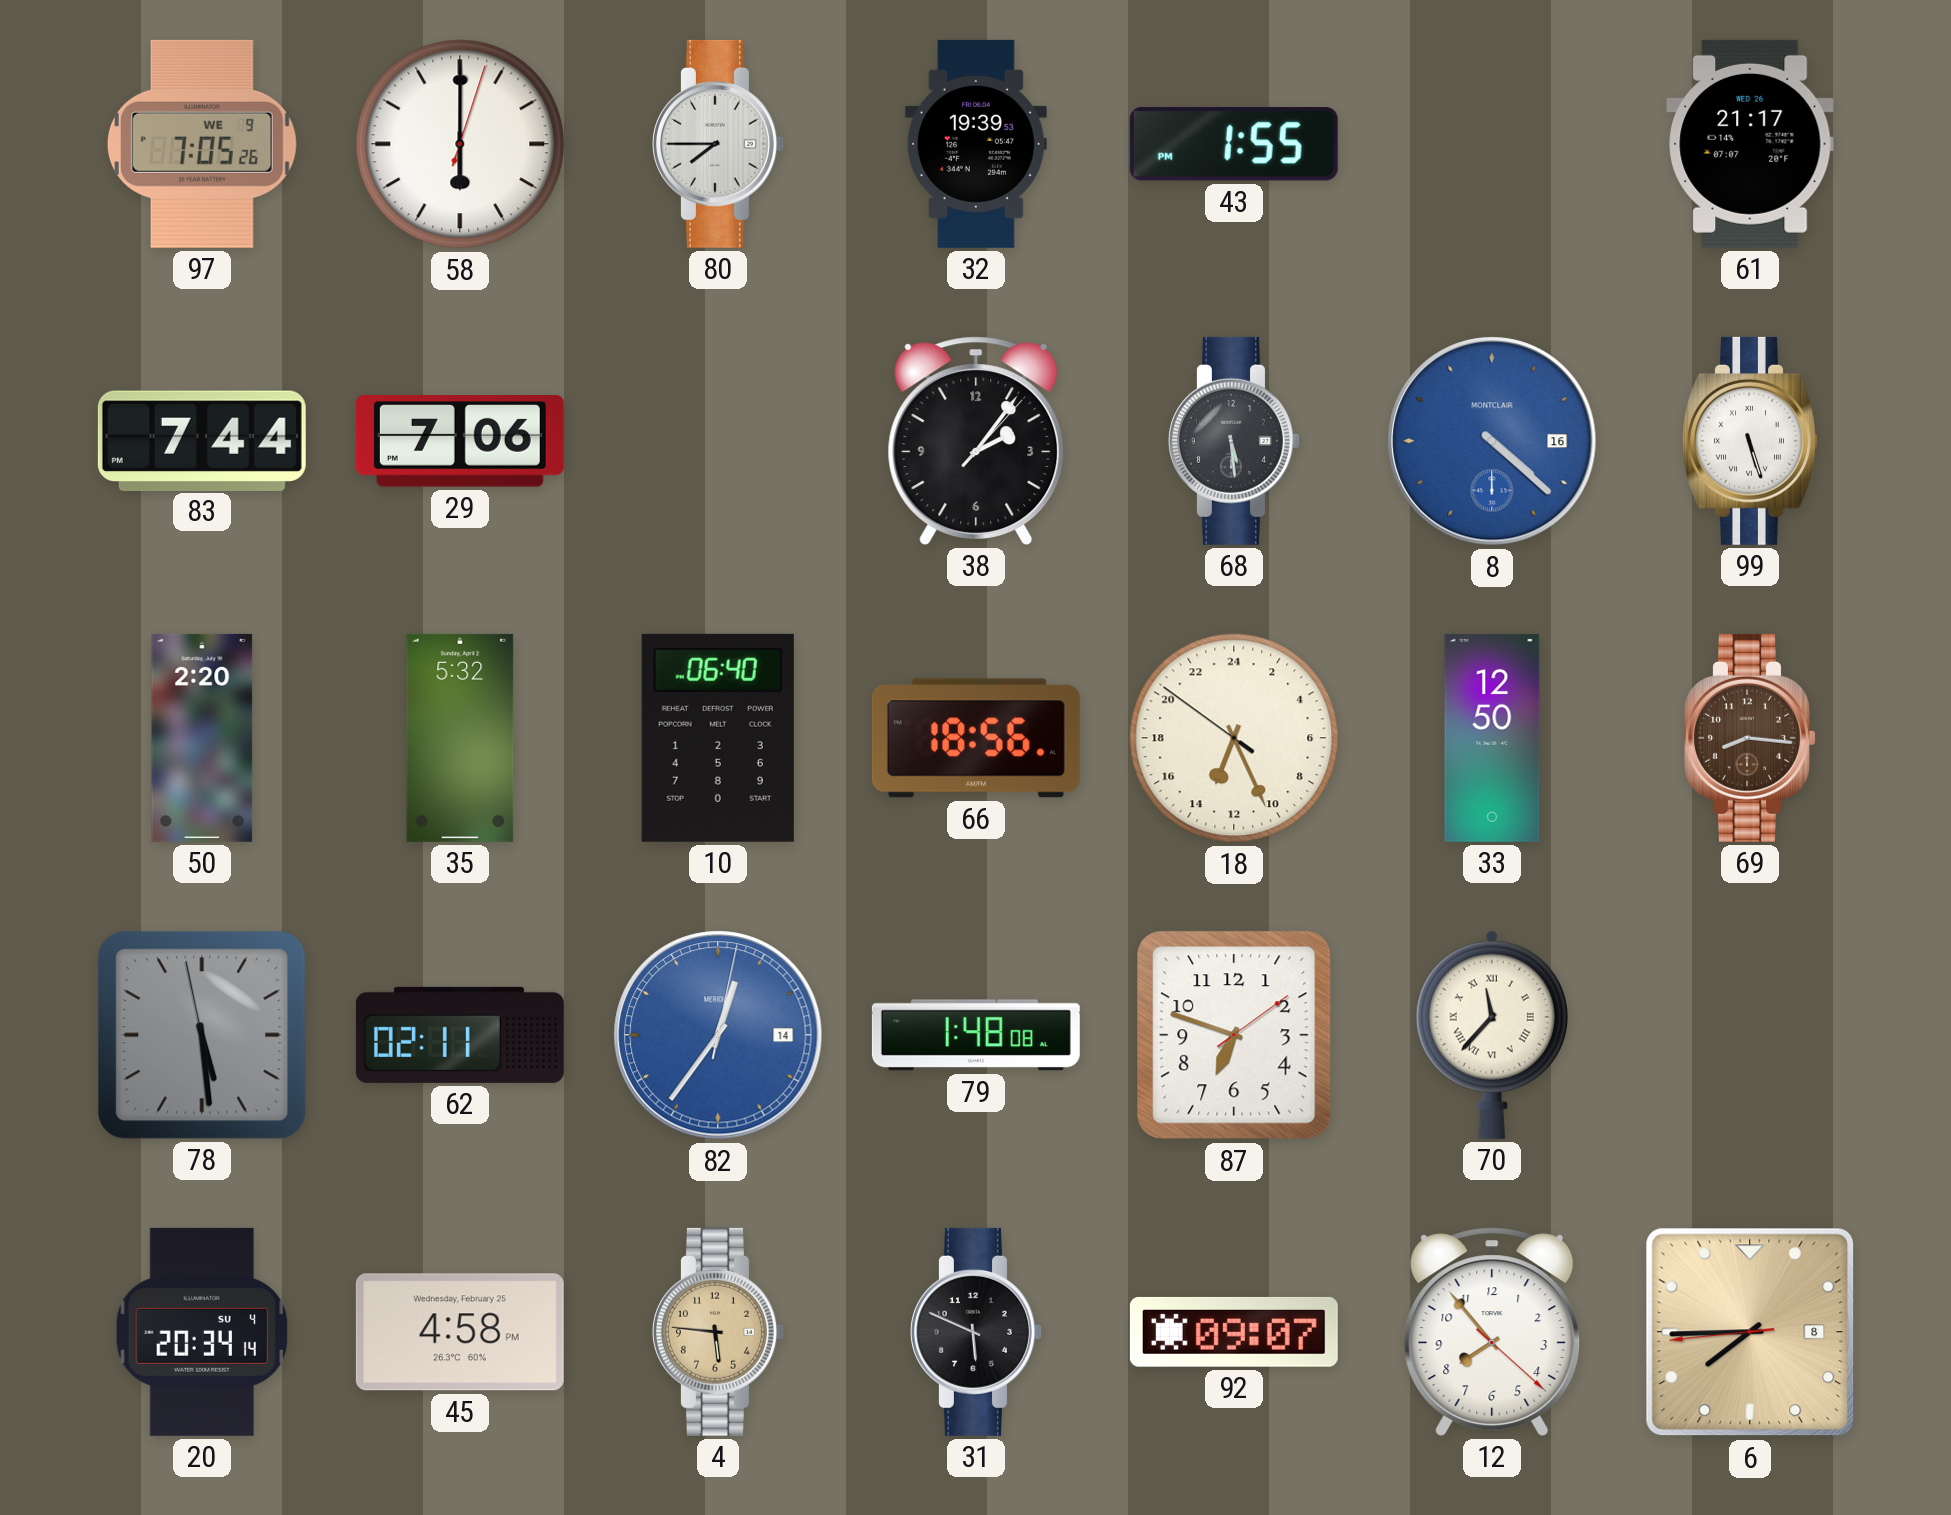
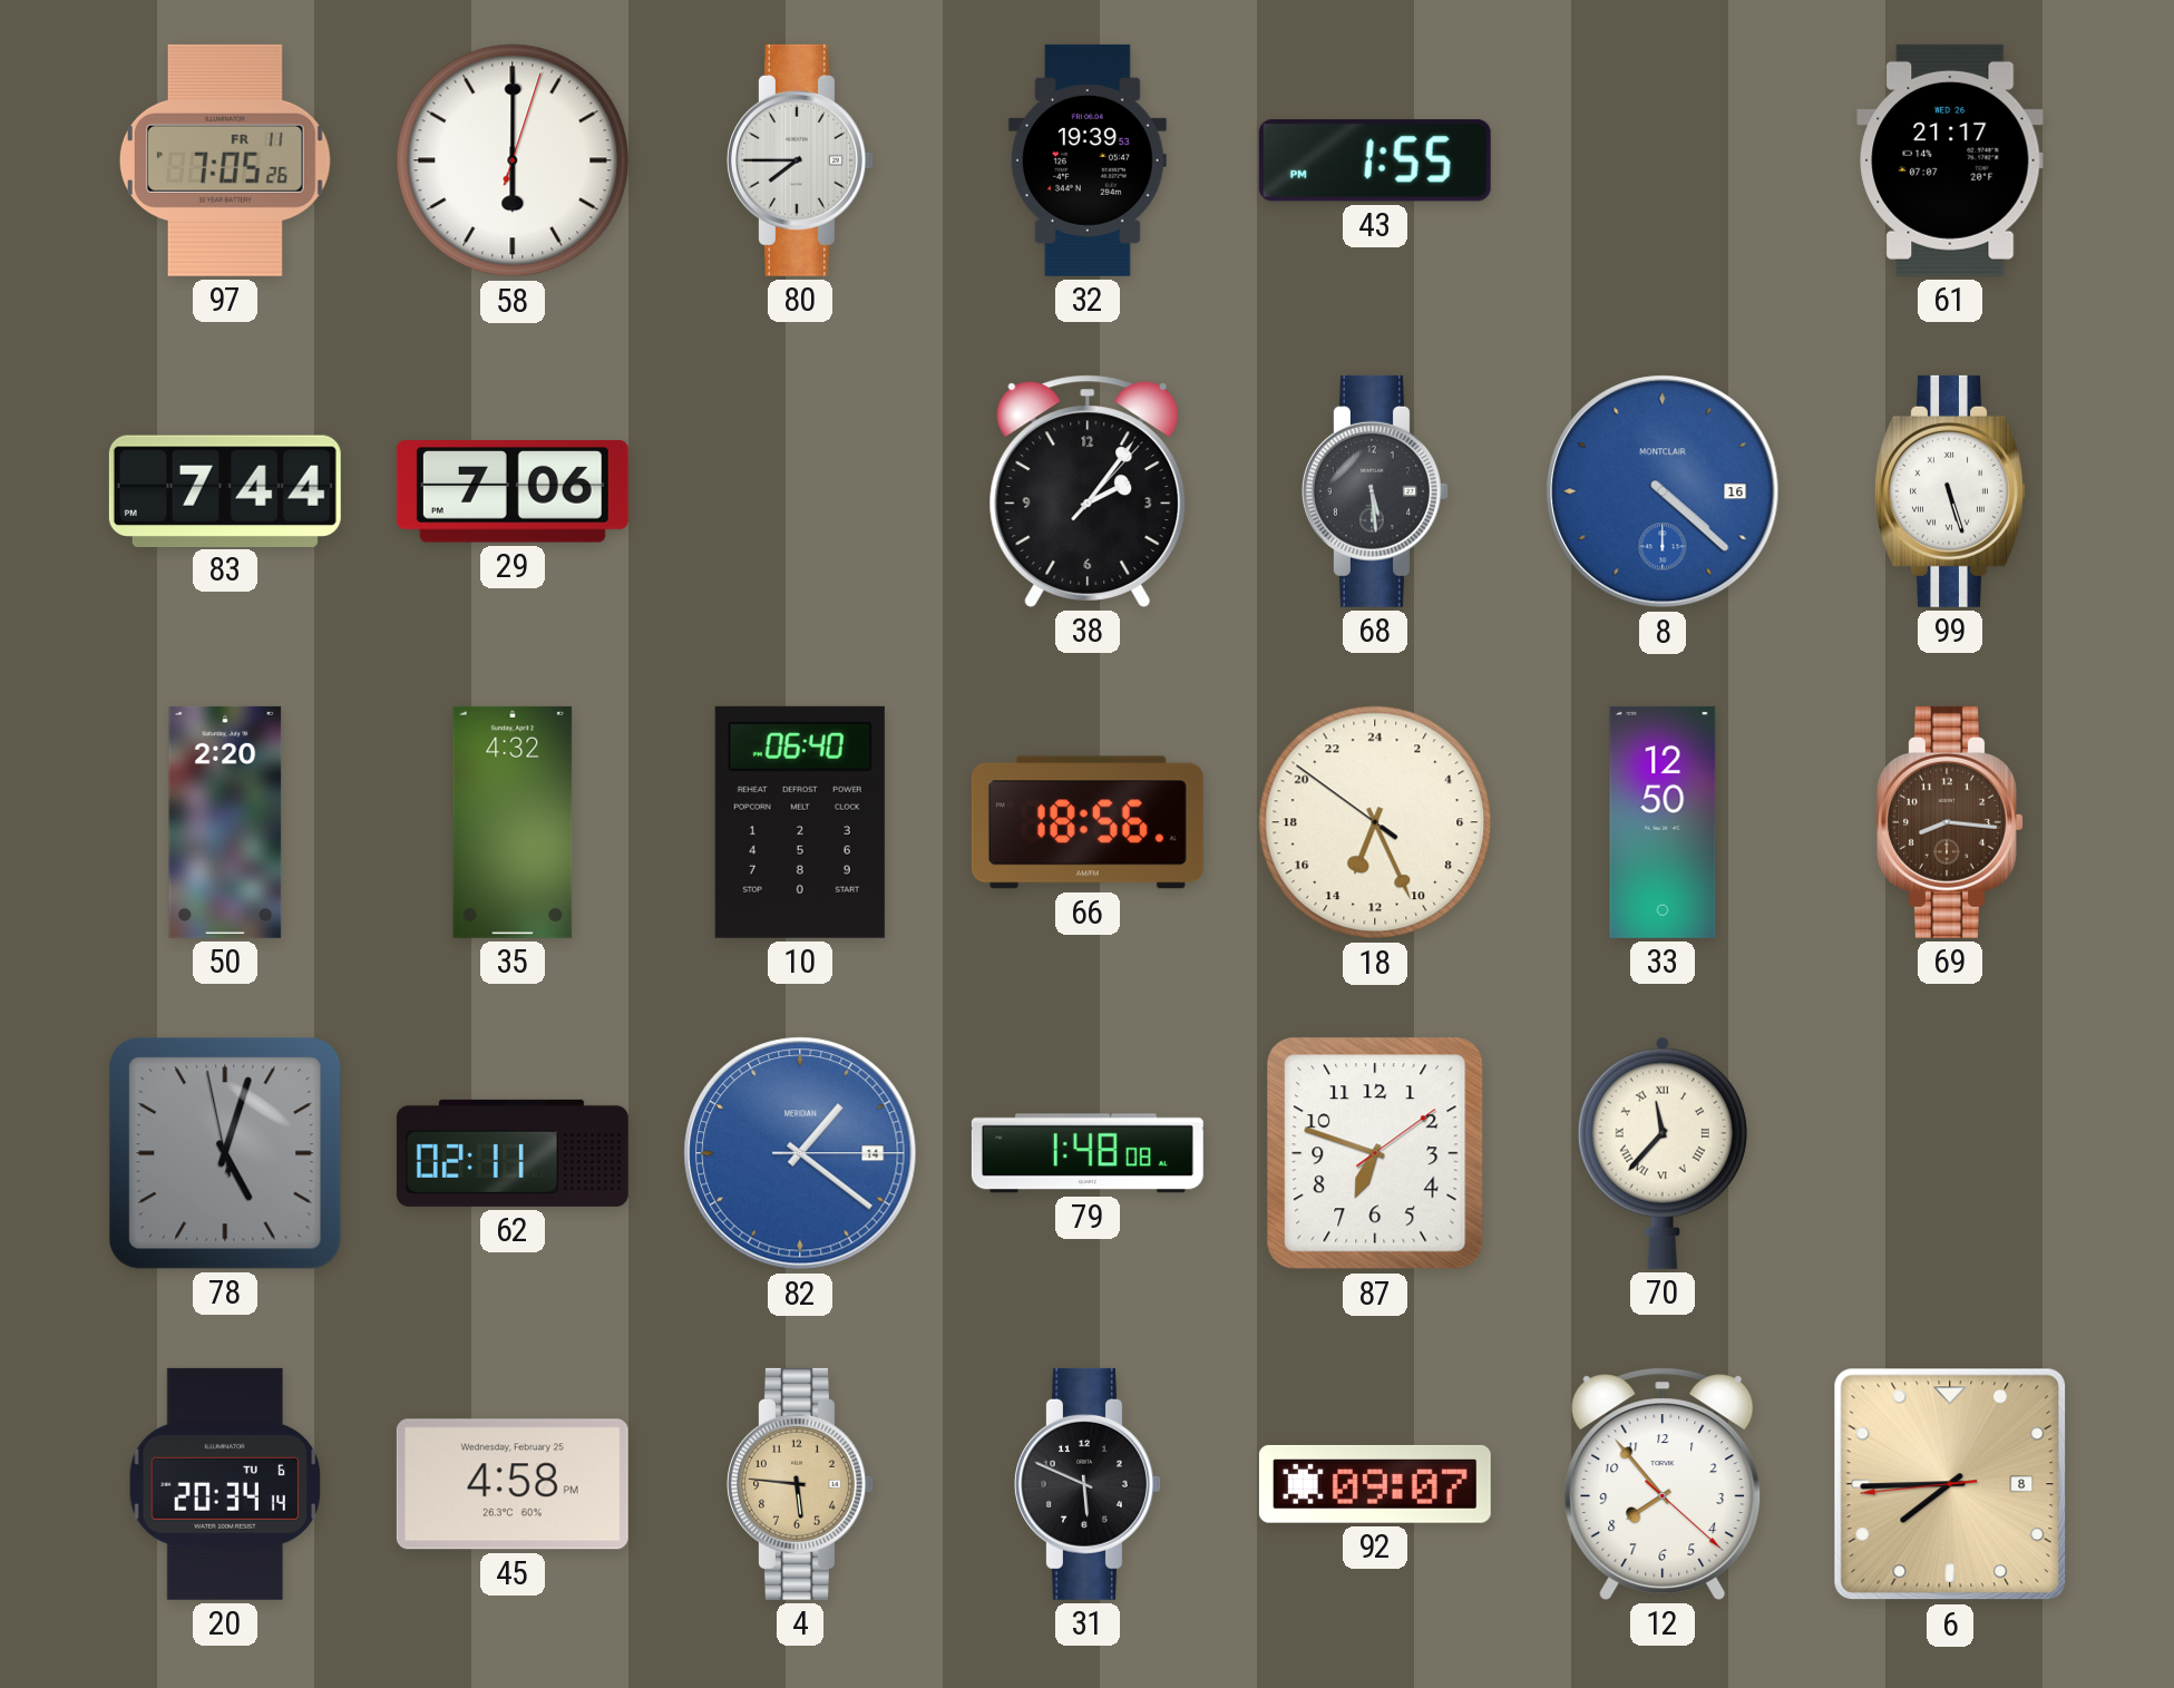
97 date: WE 9 -> FR 11
35: 5:32 -> 4:32
78: 5:28 -> 5:02
82: 12:36 -> 1:21
20 date: SU 4 -> TU 6
